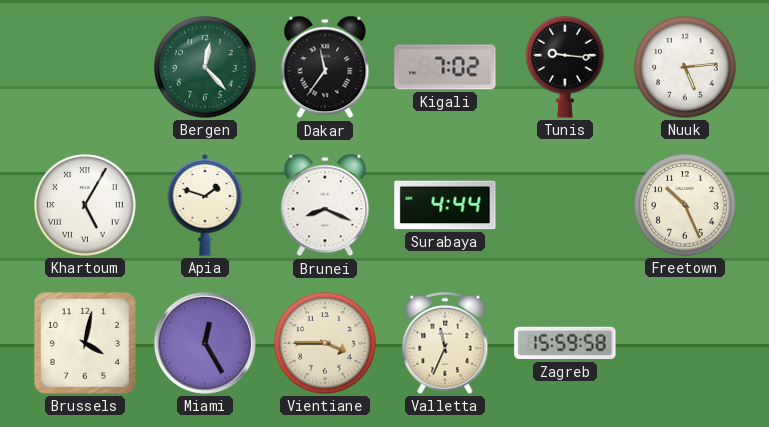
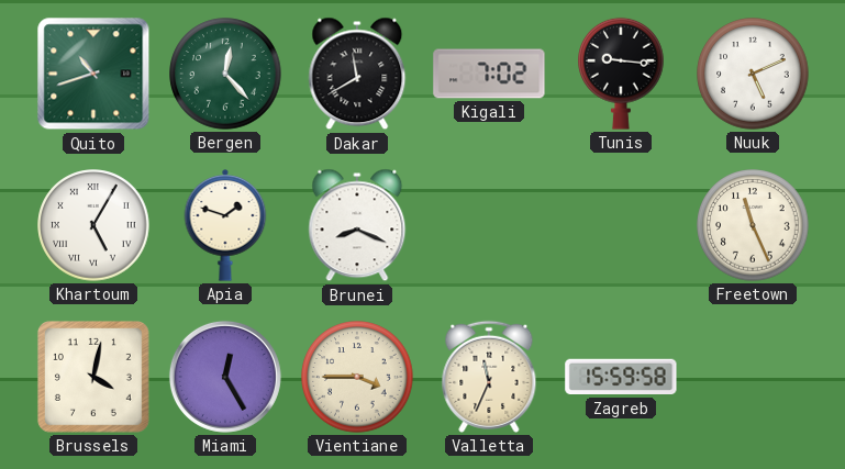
Quito: none -> 10:42
Dakar: 11:36 -> 11:40
Nuuk: 5:14 -> 5:11
Surabaya: 4:44 -> none
Freetown: 10:26 -> 11:26
